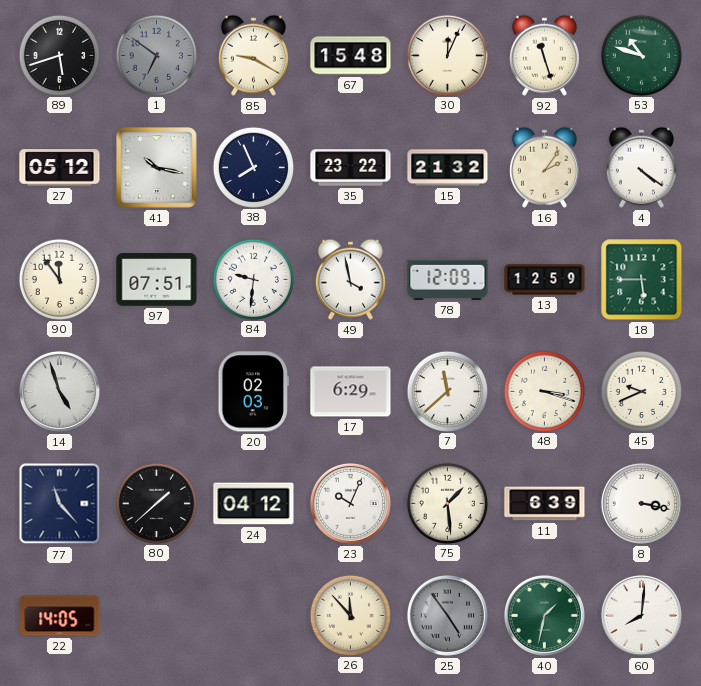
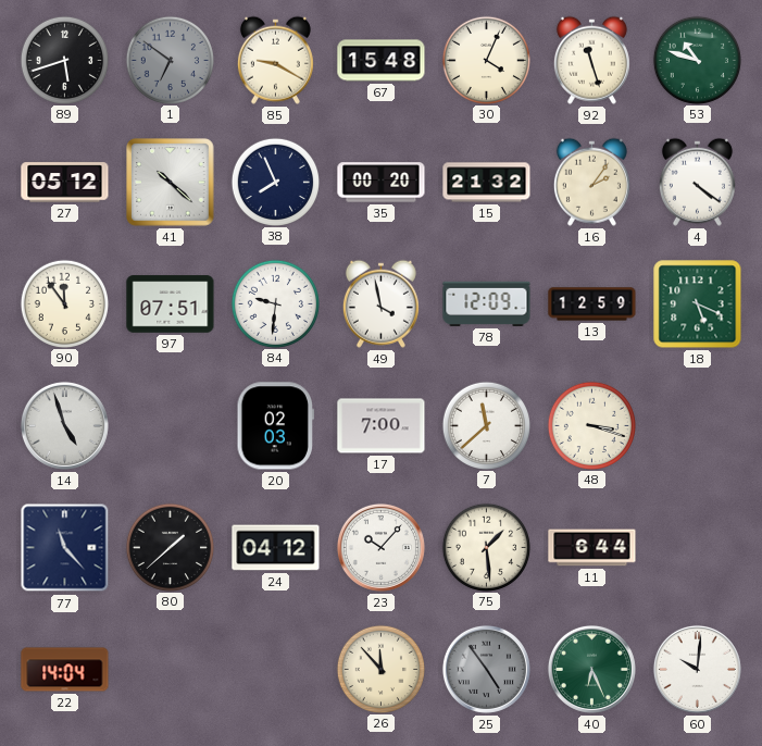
30: 12:04 -> 4:04
41: 10:17 -> 10:22
35: 23:22 -> 00:20
18: 5:45 -> 5:19
17: 6:29 -> 7:00
45: 9:41 -> none
23: 10:04 -> 10:07
11: 6:39 -> 6:44
8: 3:17 -> none
22: 14:05 -> 14:04
40: 1:32 -> 6:26
60: 8:01 -> 10:01
